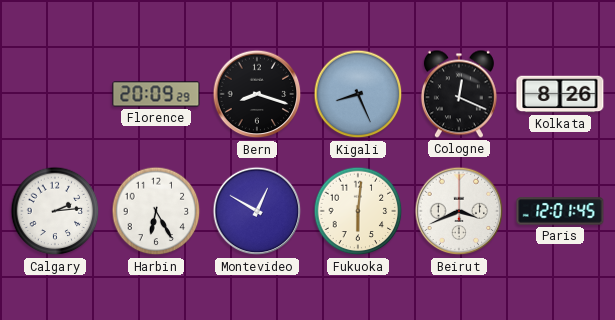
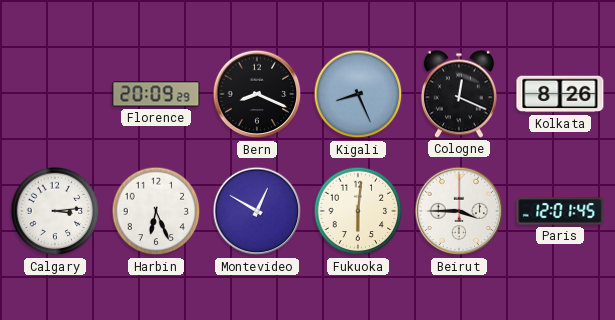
Bern: 8:18 -> 8:19
Calgary: 2:14 -> 3:14
Harbin: 6:25 -> 6:26
Beirut: 3:41 -> 3:45
